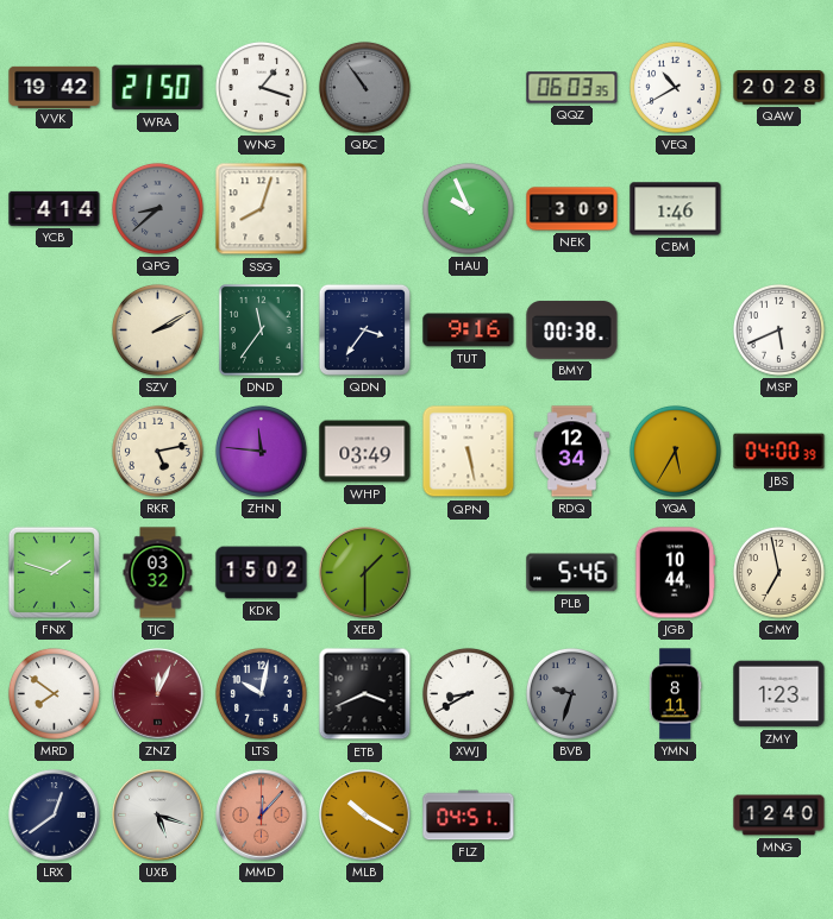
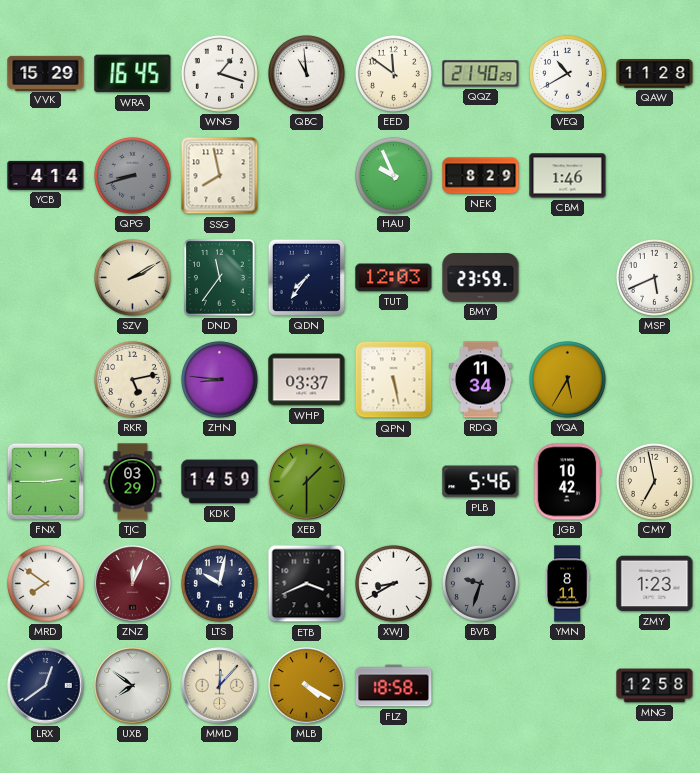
VVK: 19:42 -> 15:29
WRA: 21:50 -> 16:45
QBC: 10:54 -> 10:59
QBC dial: grey -> white
EED: none -> 11:51
QQZ: 06:03 -> 21:40
QAW: 20:28 -> 11:28
QPG: 8:38 -> 8:42
SSG: 8:03 -> 7:58
NEK: 3:09 -> 8:29
QDN: 3:36 -> 7:36
TUT: 9:16 -> 12:03
BMY: 00:38 -> 23:59
ZHN: 11:46 -> 8:46
WHP: 03:49 -> 03:37
RDQ: 12:34 -> 11:34
JBS: 04:00 -> none
FNX: 1:48 -> 2:45
TJC: 03:32 -> 03:29
KDK: 15:02 -> 14:59
JGB: 10:44 -> 10:42
UXB: 5:18 -> 7:51
MMD dial: salmon -> cream
MLB: 10:20 -> 4:20
FLZ: 04:51 -> 18:58
MNG: 12:40 -> 12:58
